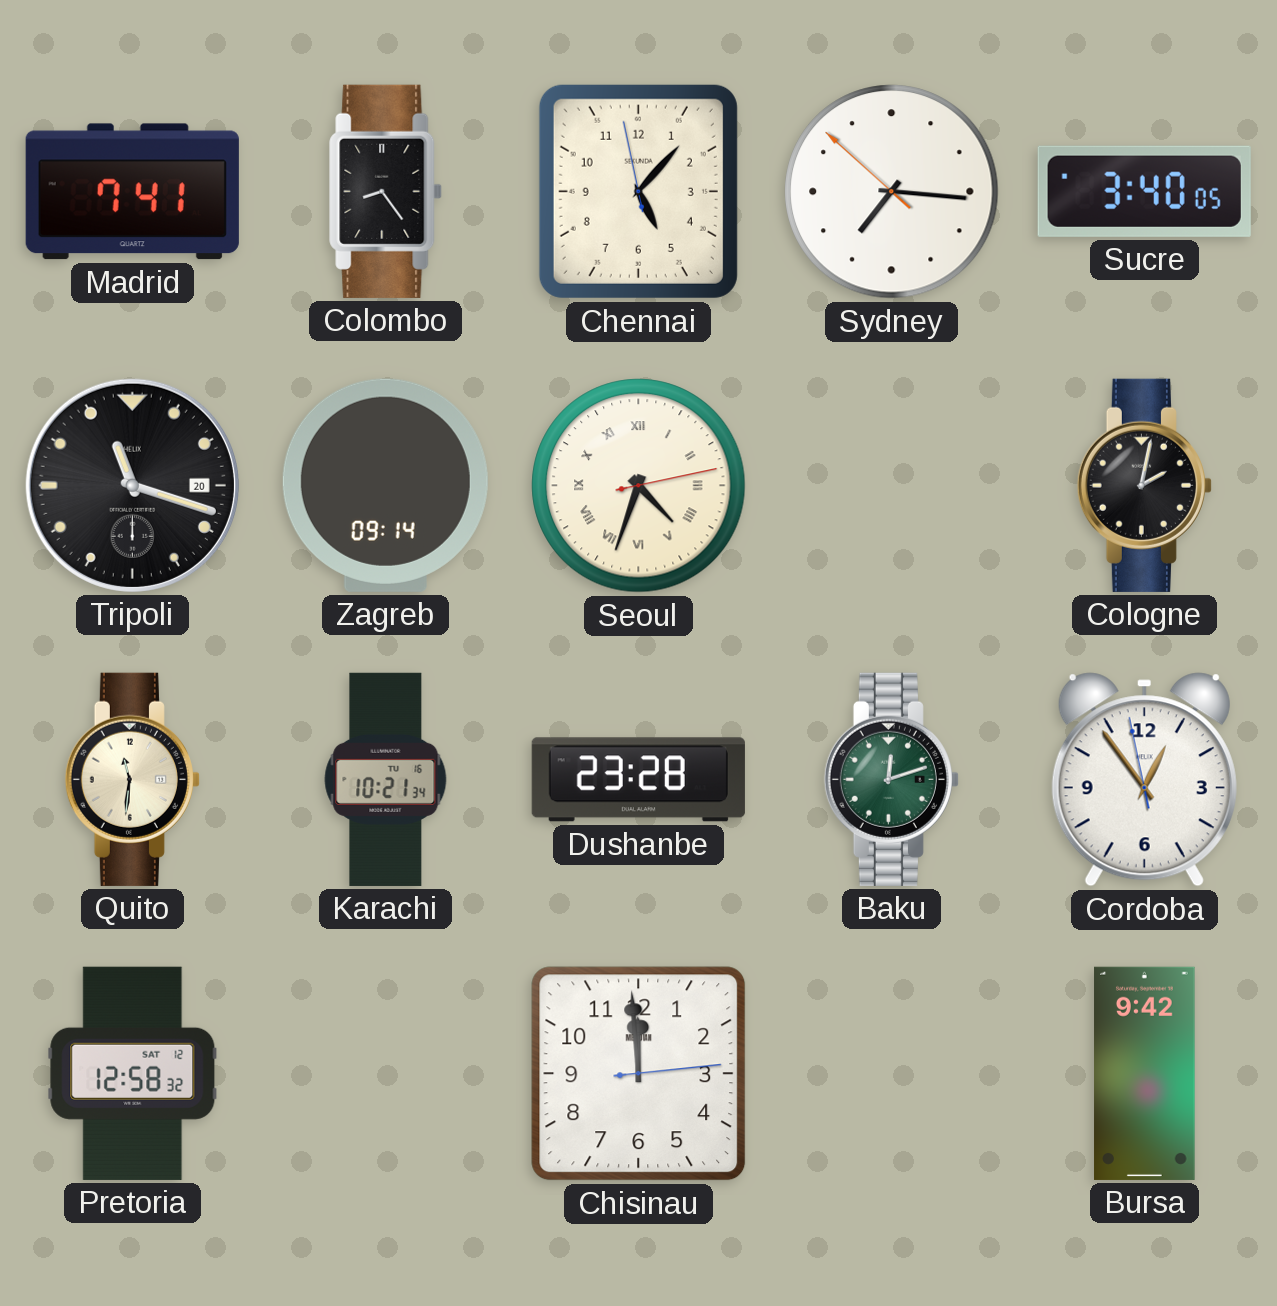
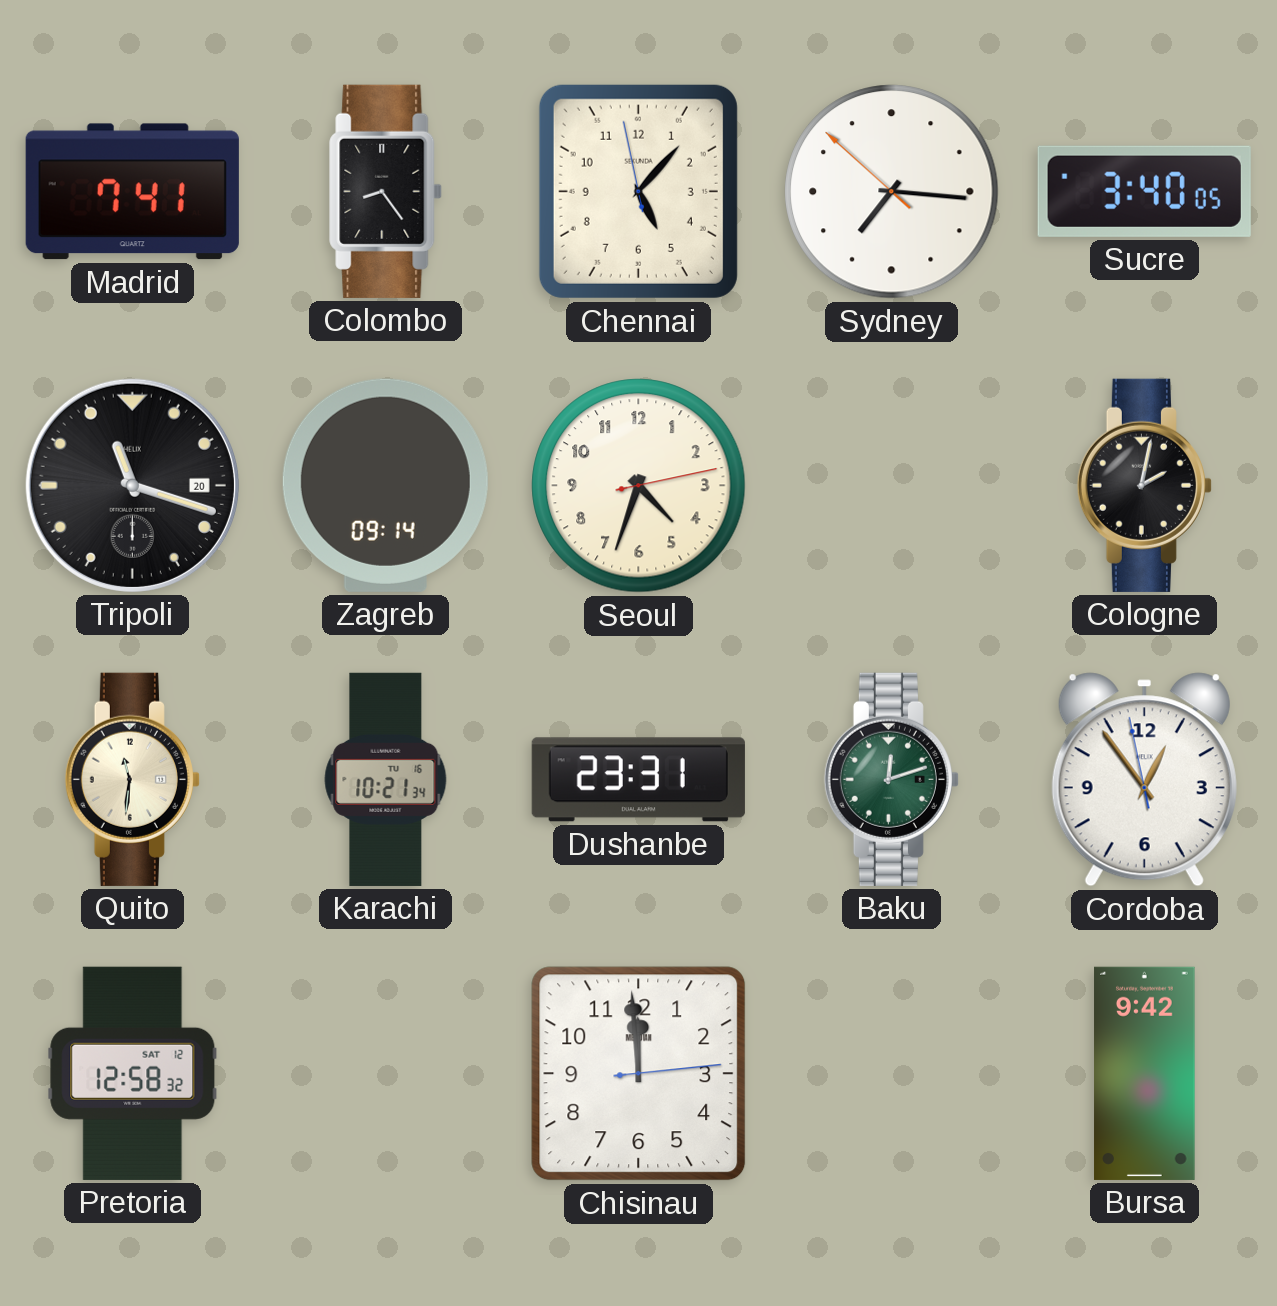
Seoul numerals: Roman -> Arabic
Dushanbe: 23:28 -> 23:31
